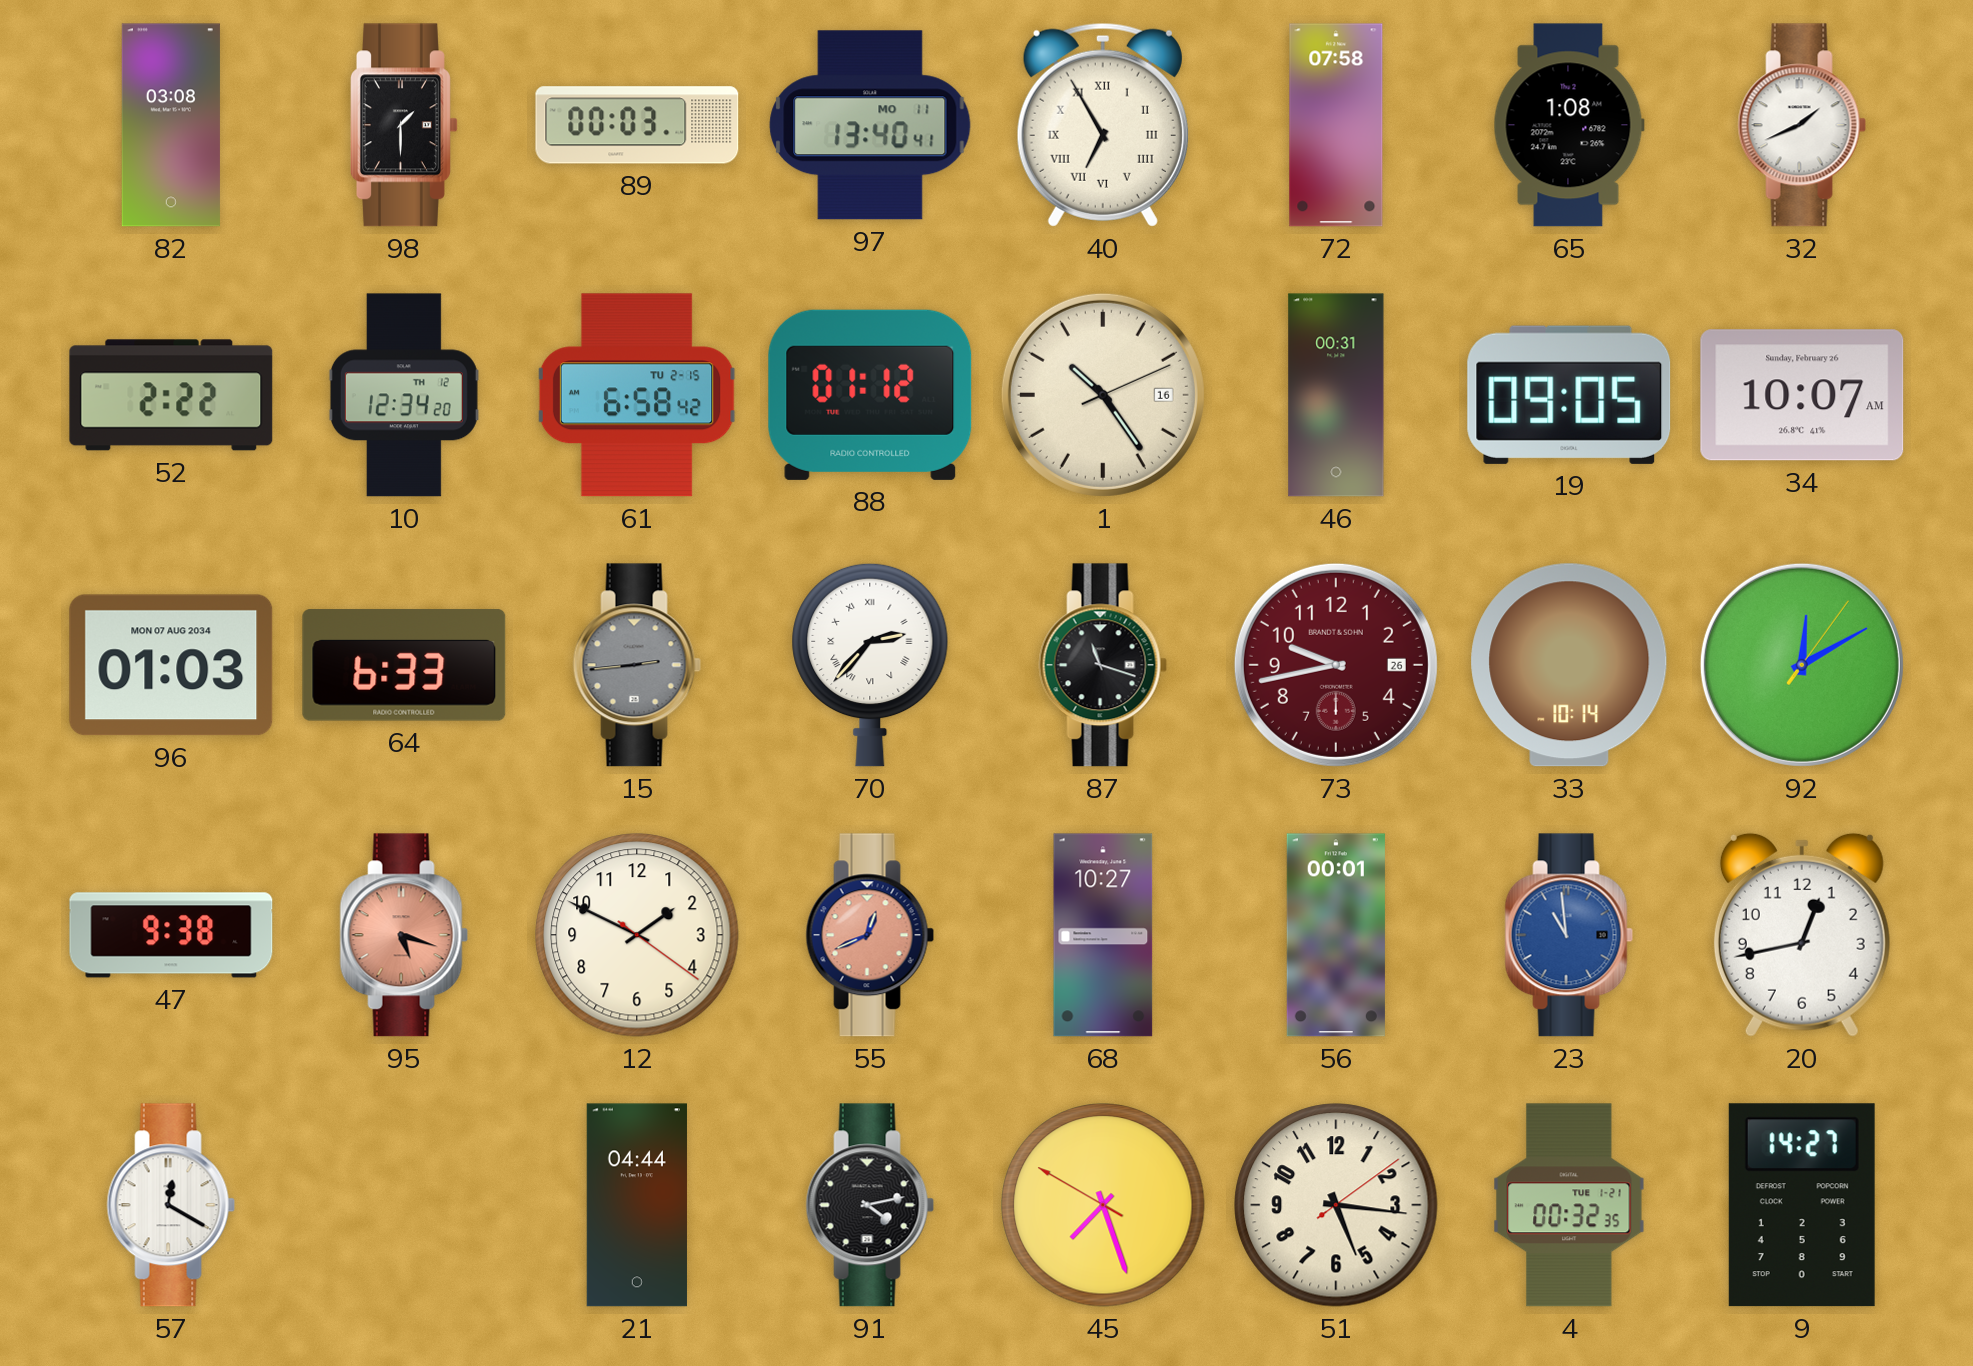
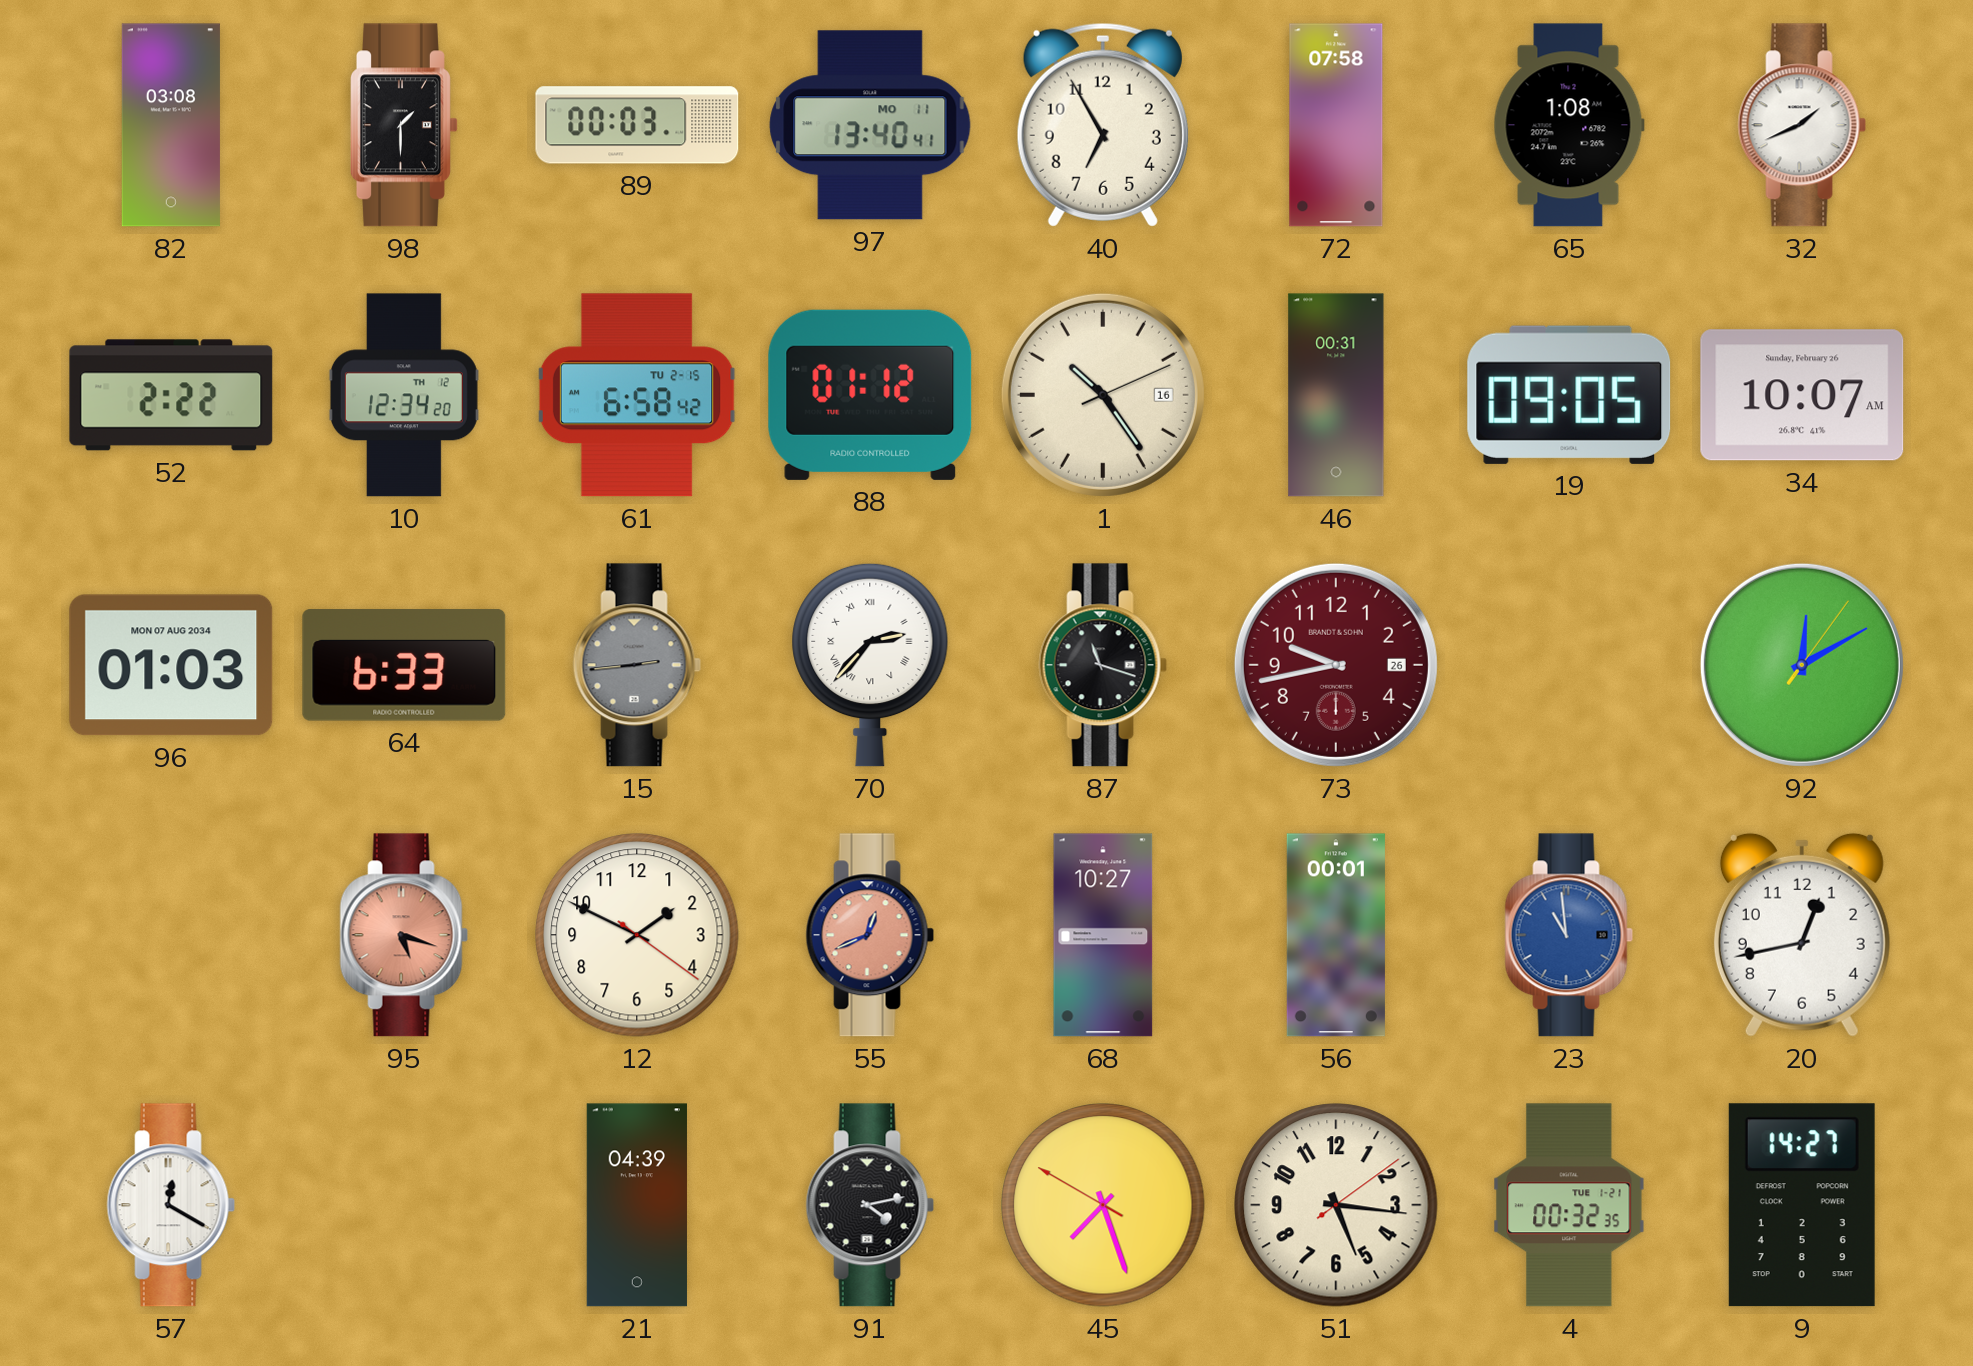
40 numerals: Roman -> Arabic
33: 10:14 -> none
47: 9:38 -> none
21: 04:44 -> 04:39
